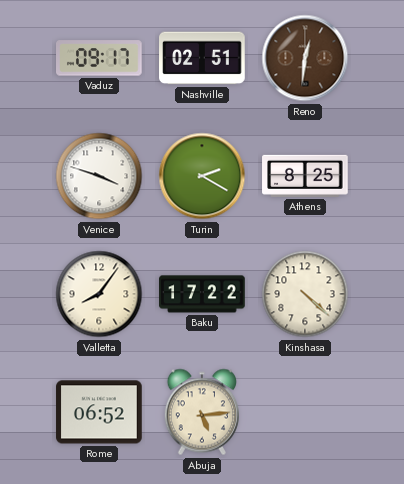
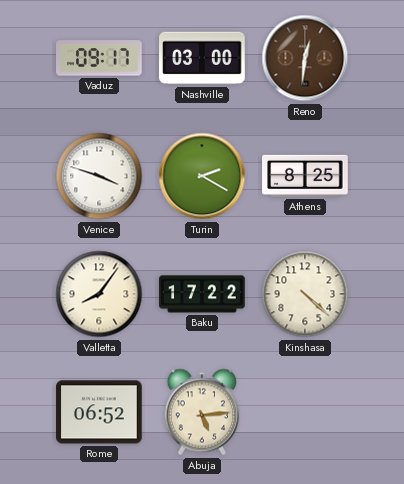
Nashville: 02:51 -> 03:00
